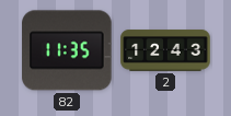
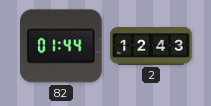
82: 11:35 -> 01:44
